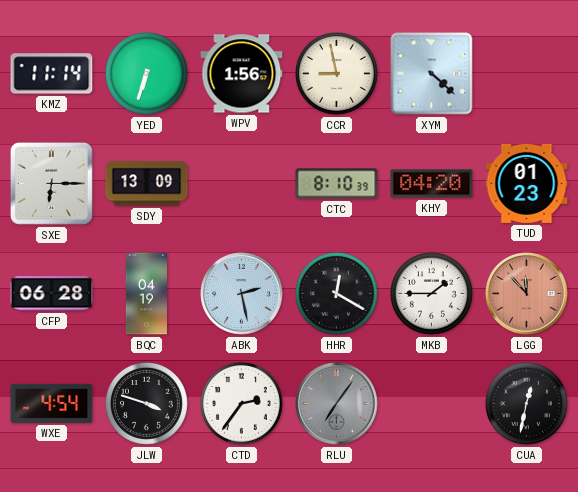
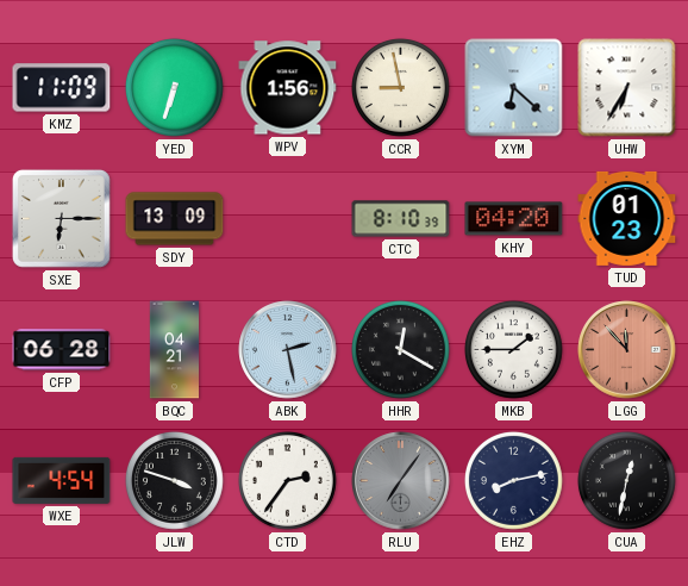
KMZ: 11:14 -> 11:09
XYM: 4:22 -> 6:22
UHW: none -> 6:35
BQC: 04:19 -> 04:21
EHZ: none -> 8:13
